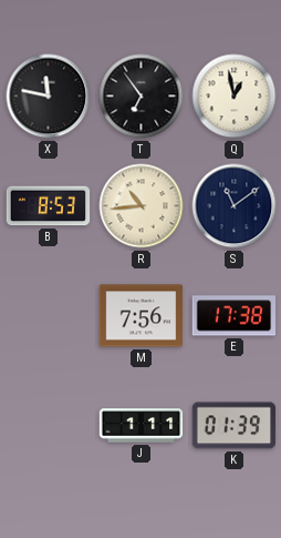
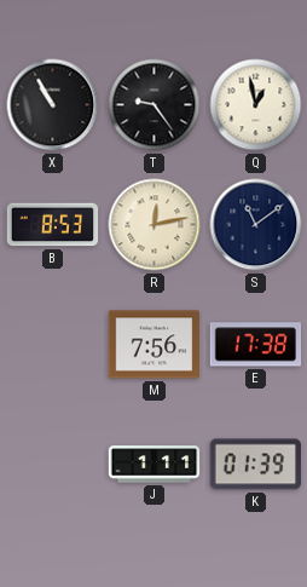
X: 11:47 -> 10:55
T: 6:54 -> 9:24
R: 10:44 -> 12:13
